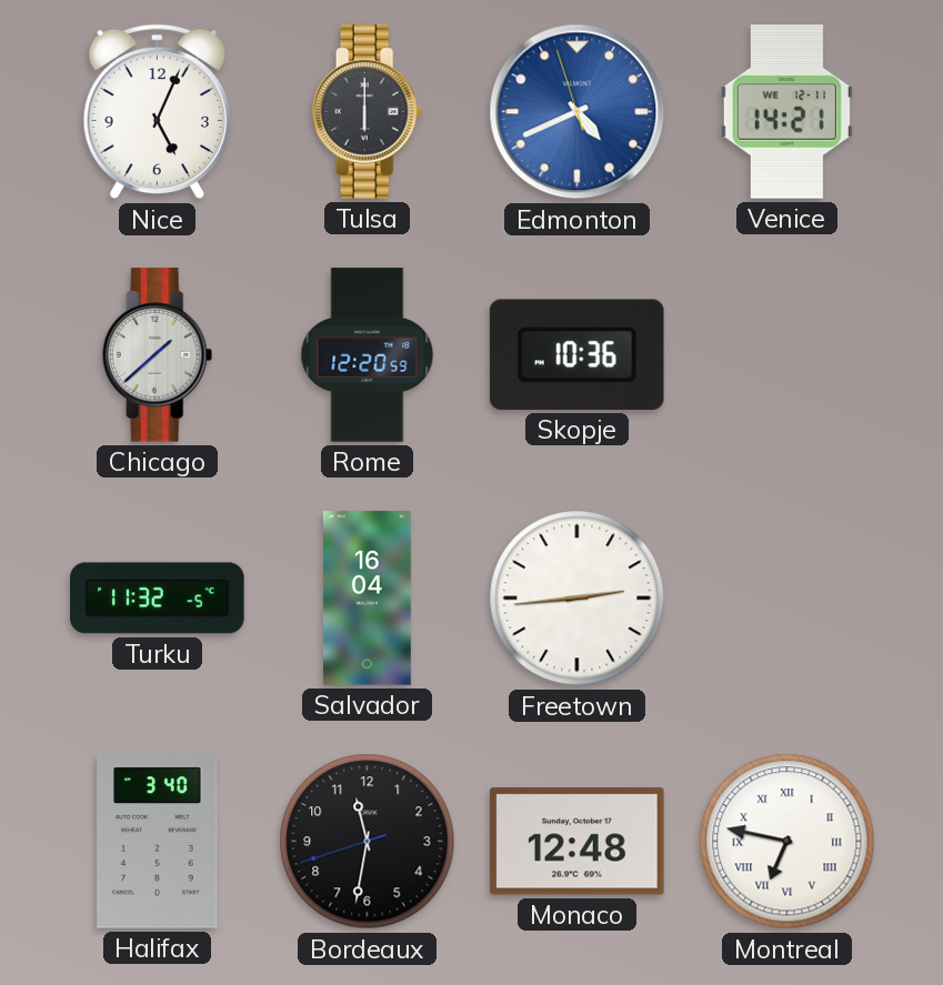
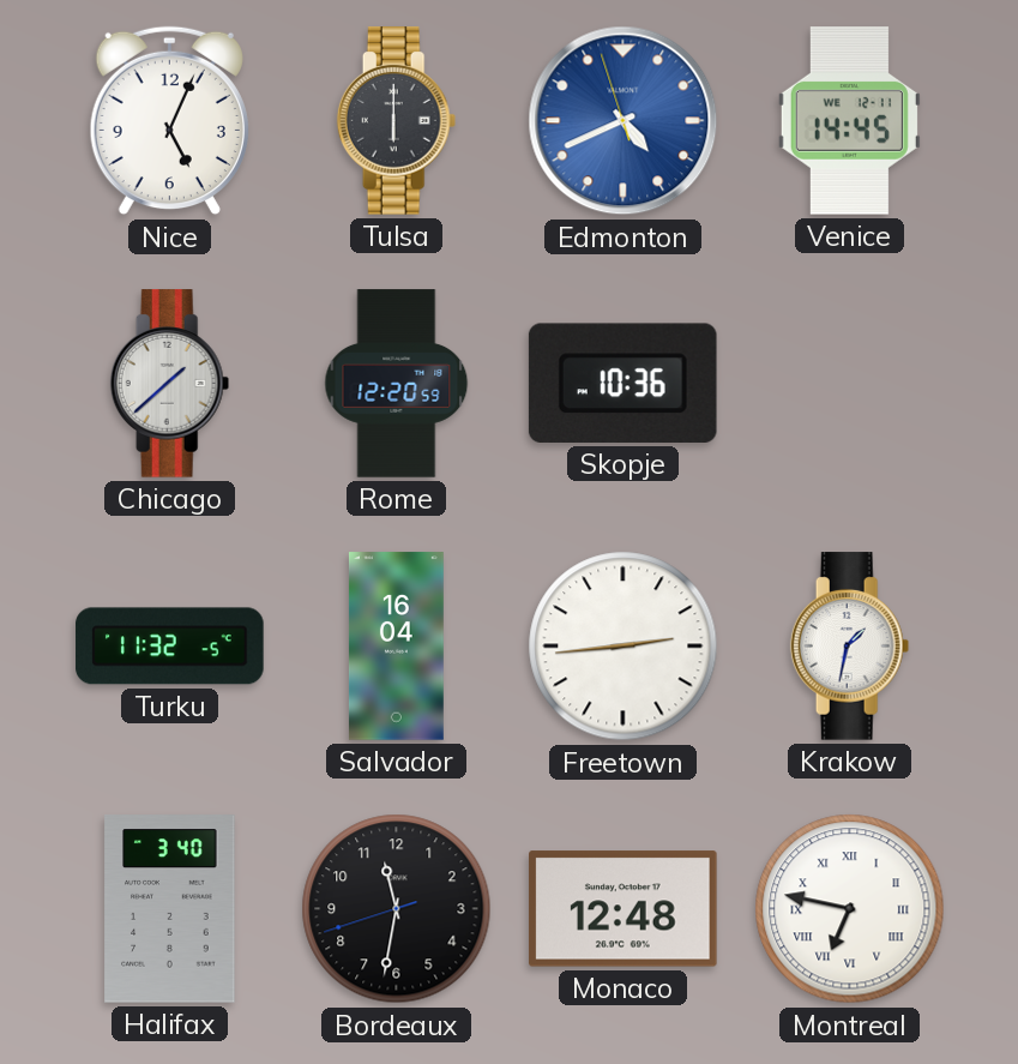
Venice: 14:21 -> 14:45
Krakow: none -> 1:32
